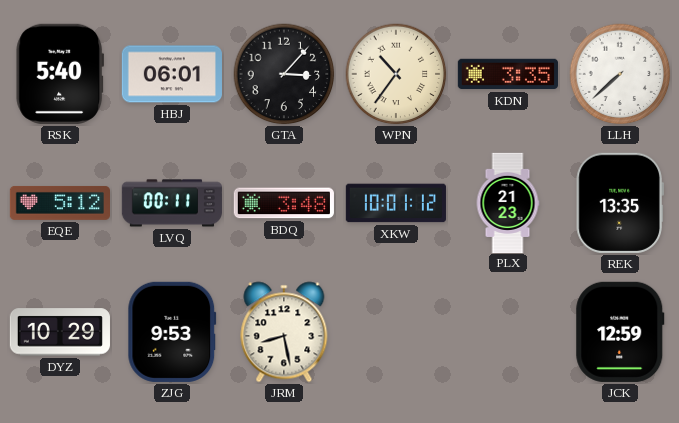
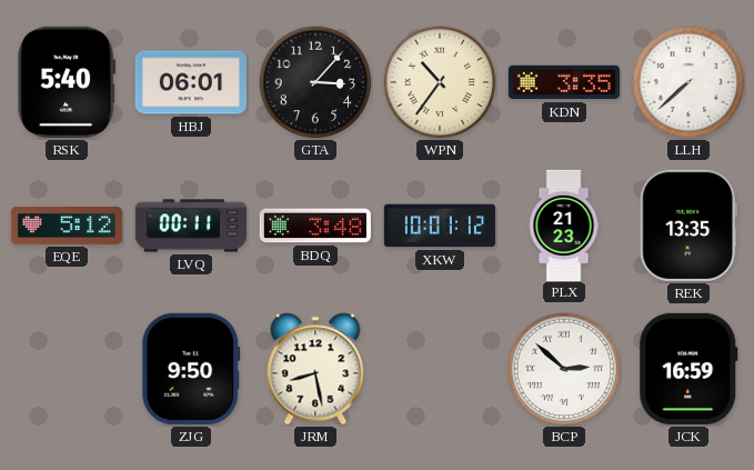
DYZ: 10:29 -> none
ZJG: 9:53 -> 9:50
BCP: none -> 2:52
JCK: 12:59 -> 16:59
